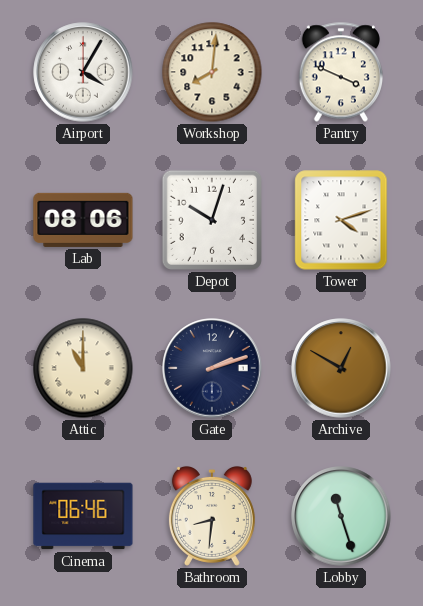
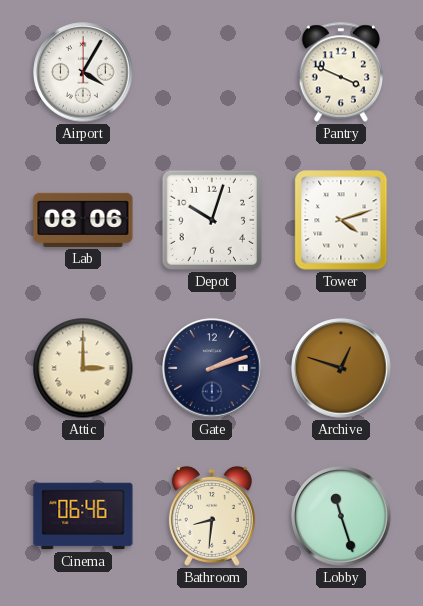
Workshop: 8:01 -> none
Attic: 11:00 -> 3:00
Archive: 12:50 -> 12:48
